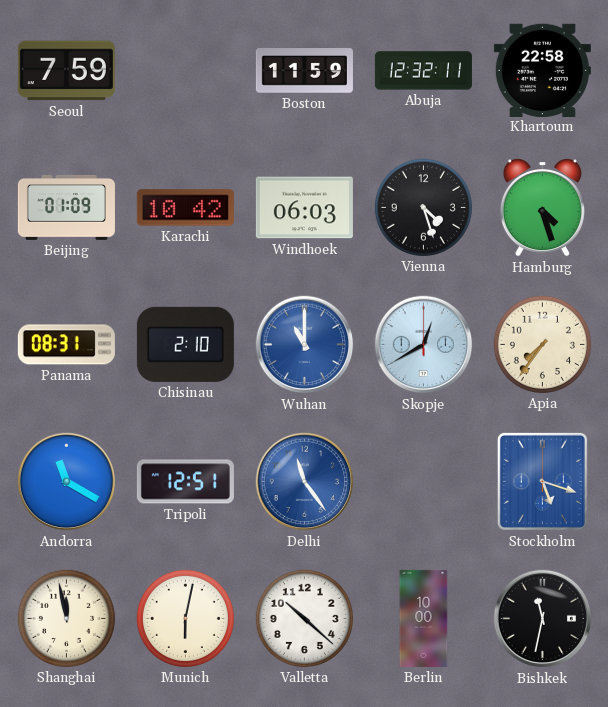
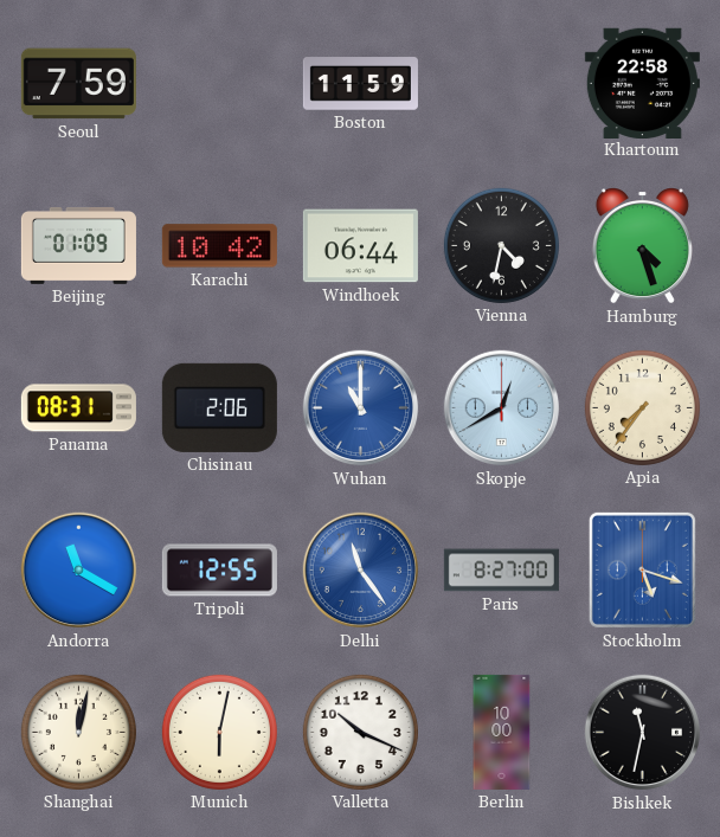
Abuja: 12:32 -> none
Windhoek: 06:03 -> 06:44
Vienna: 4:27 -> 4:32
Chisinau: 2:10 -> 2:06
Tripoli: 12:51 -> 12:55
Paris: none -> 8:27
Shanghai: 11:58 -> 12:02
Valletta: 10:22 -> 10:19
